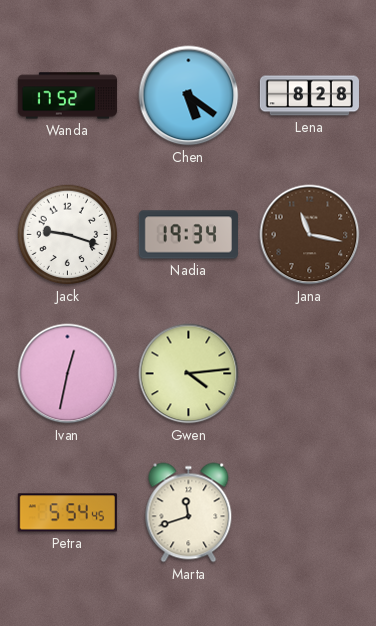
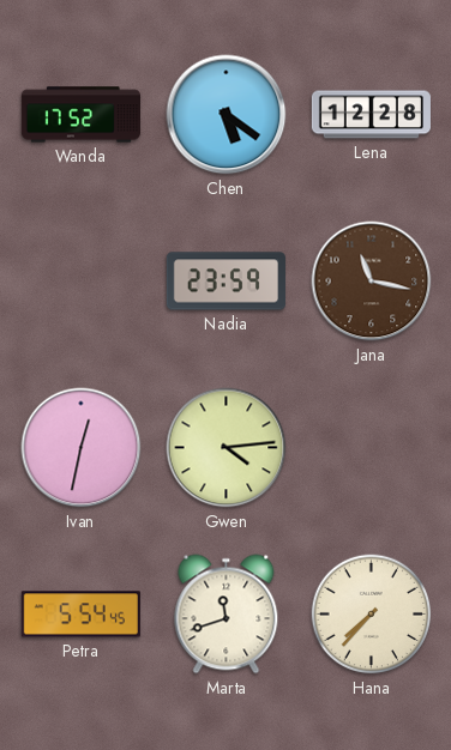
Lena: 8:28 -> 12:28
Jack: 9:18 -> none
Nadia: 19:34 -> 23:59
Hana: none -> 7:37
